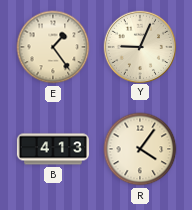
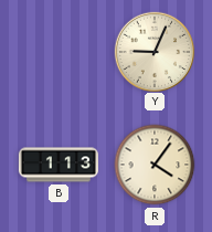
E: 1:24 -> none
B: 4:13 -> 1:13
